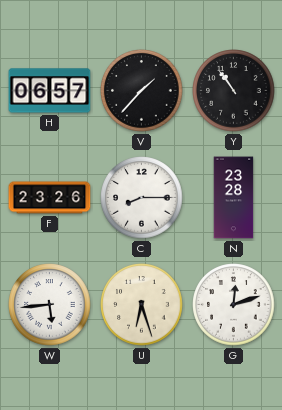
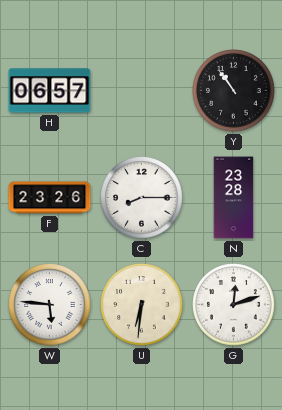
V: 1:37 -> none
W: 5:44 -> 5:46
U: 6:27 -> 6:31
